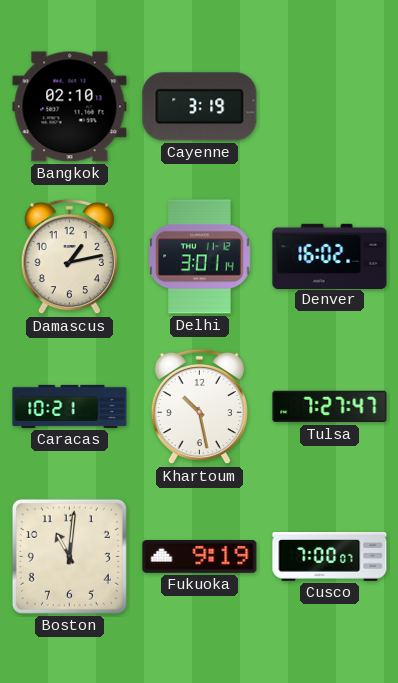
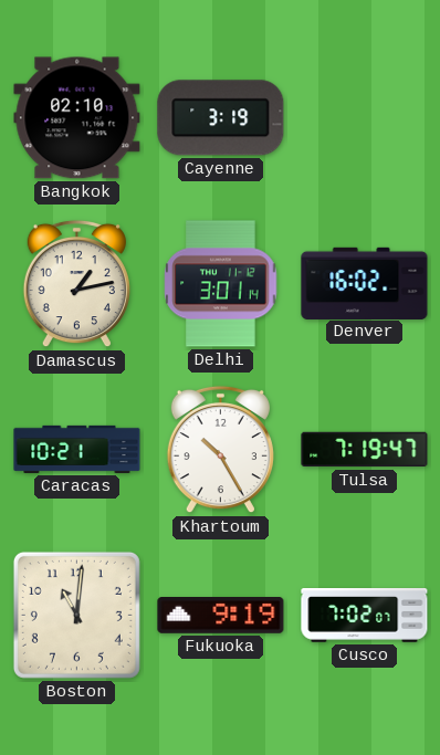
Khartoum: 10:28 -> 10:25
Tulsa: 7:27 -> 7:19
Cusco: 7:00 -> 7:02
